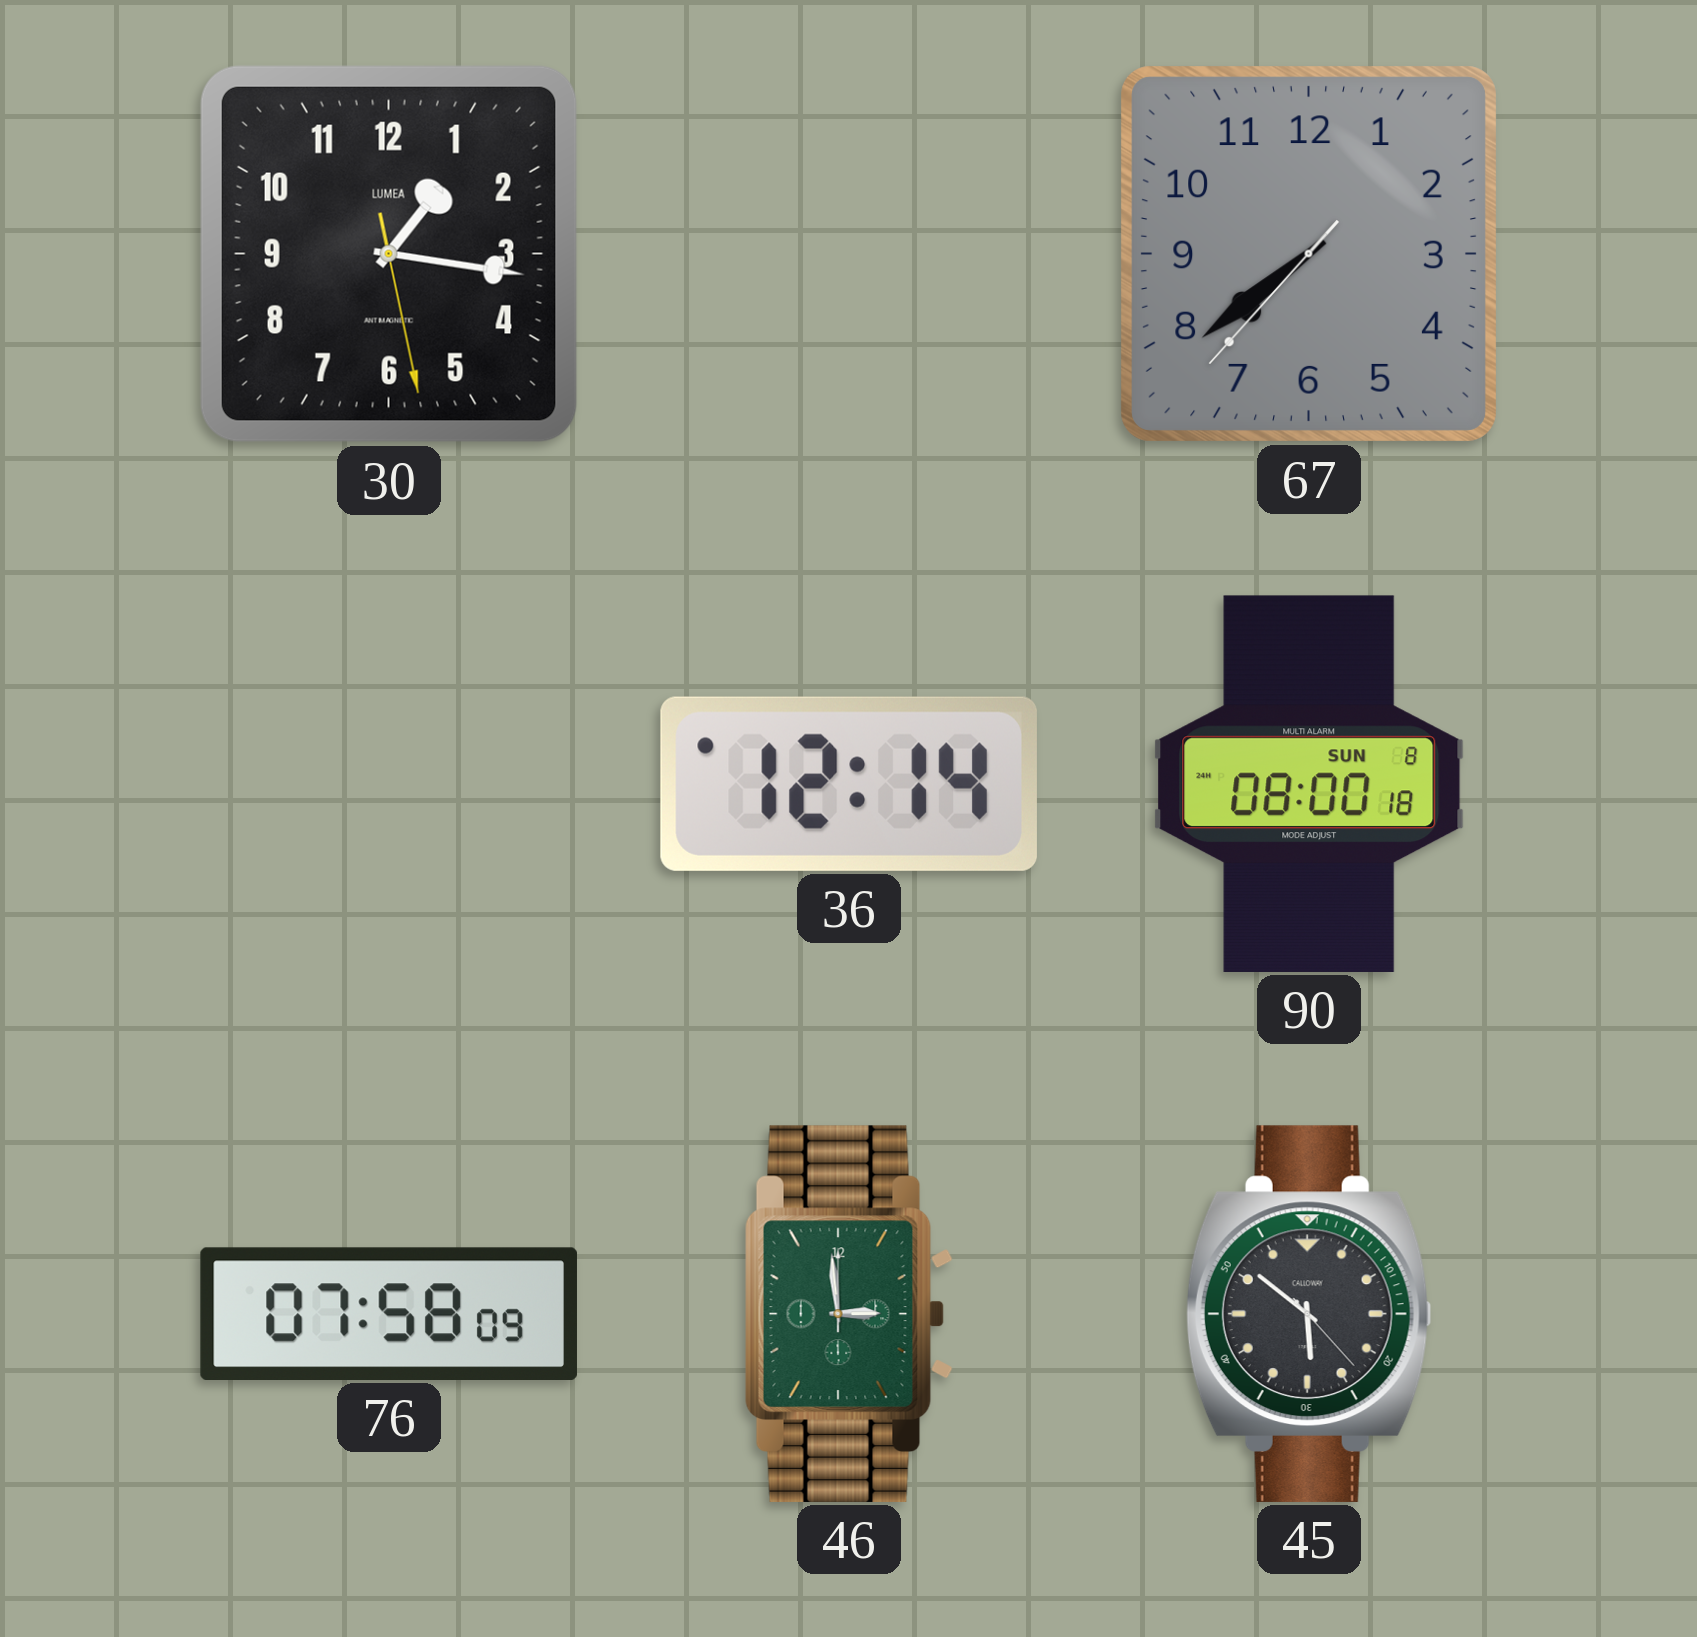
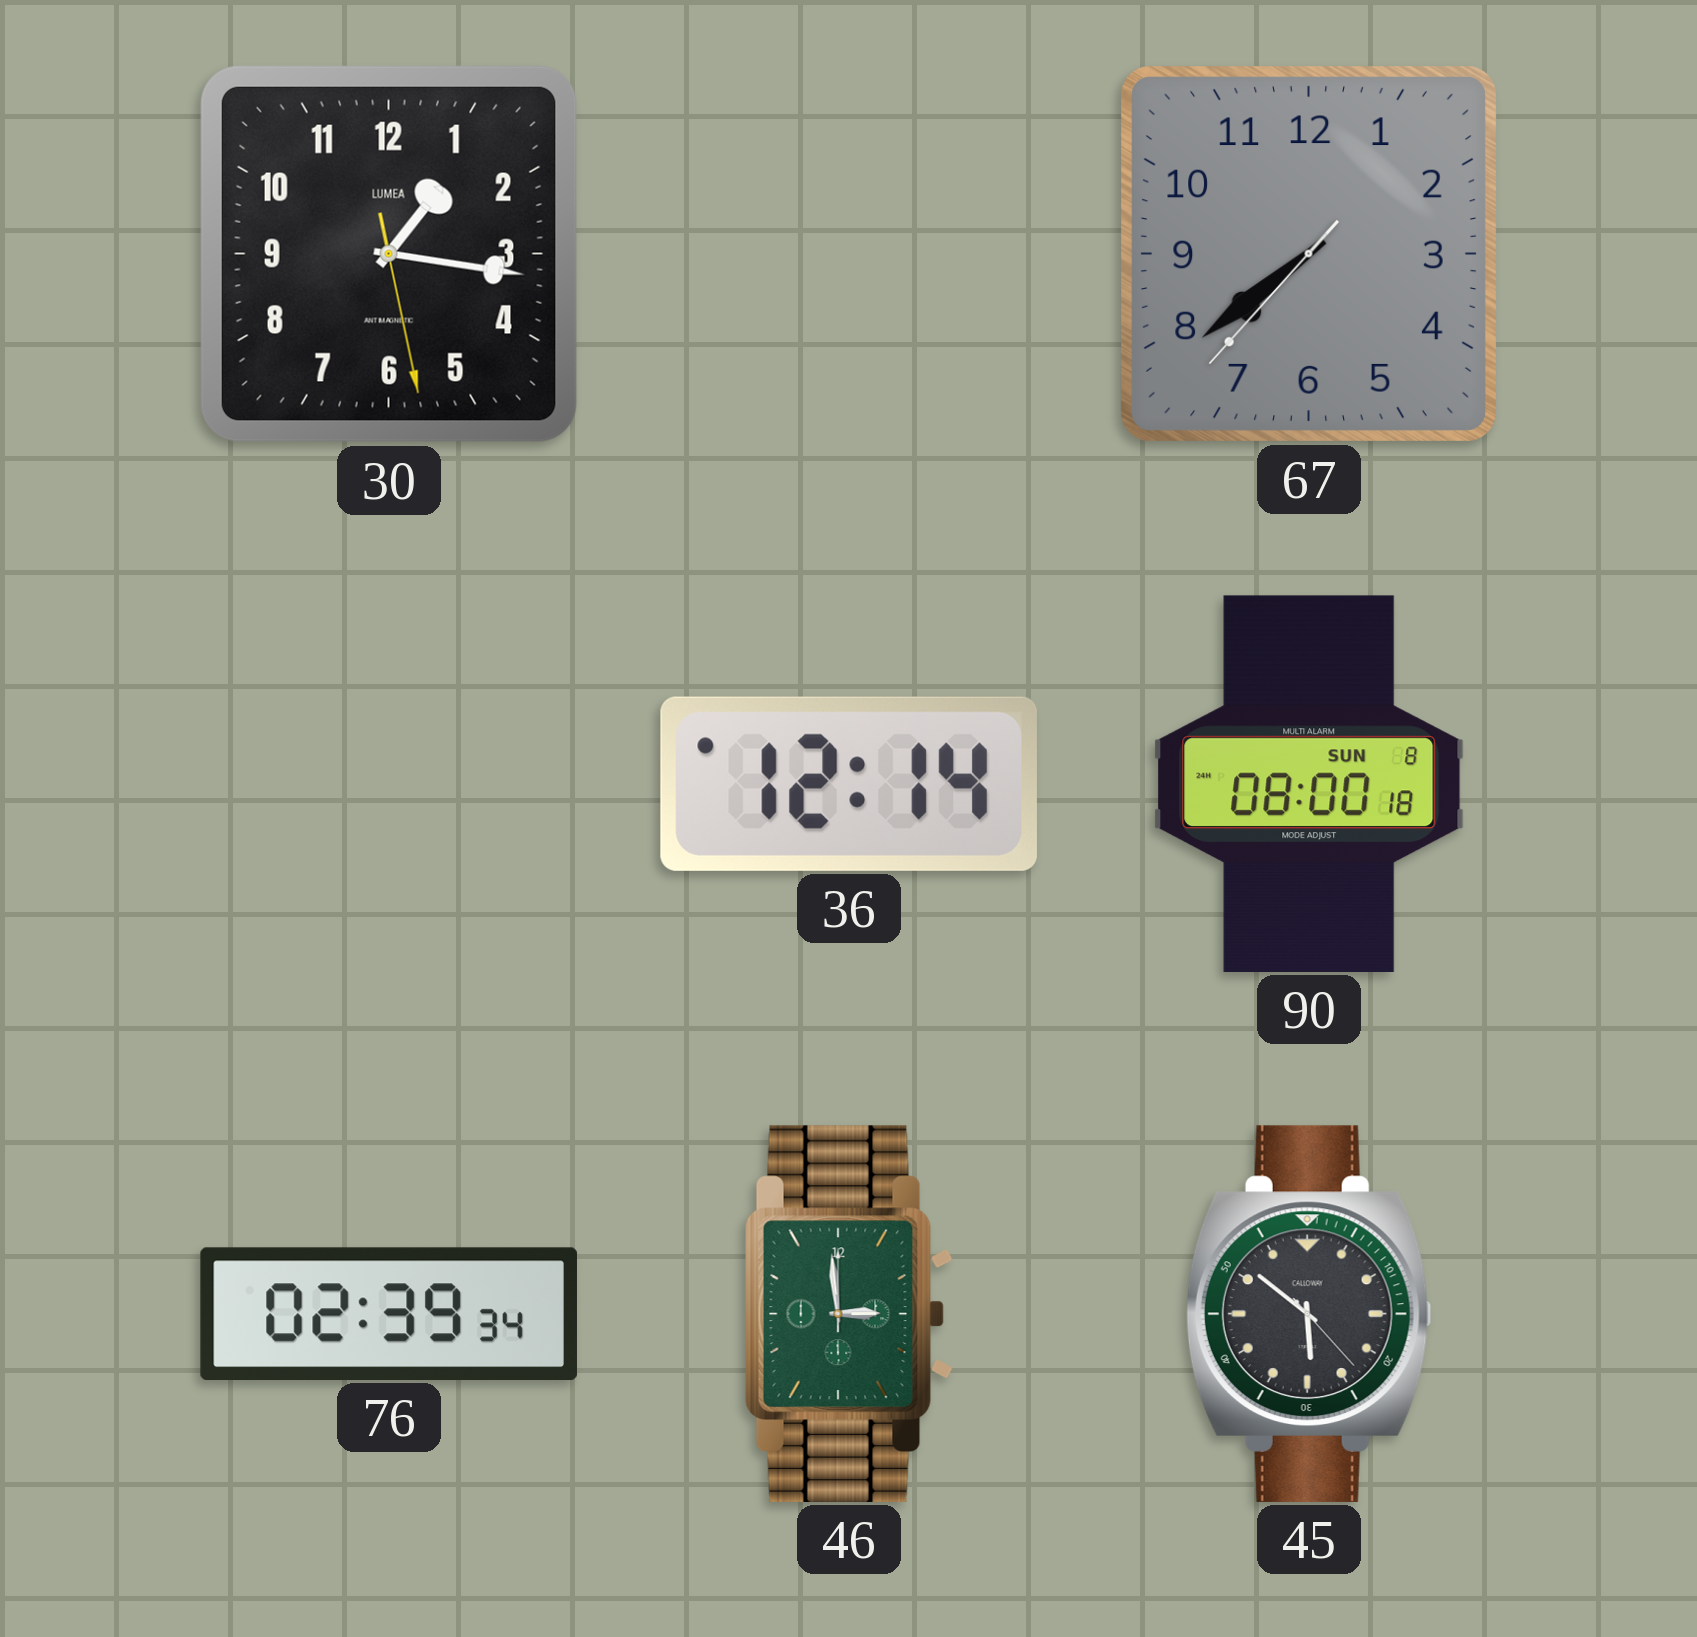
76: 07:58 -> 02:39
